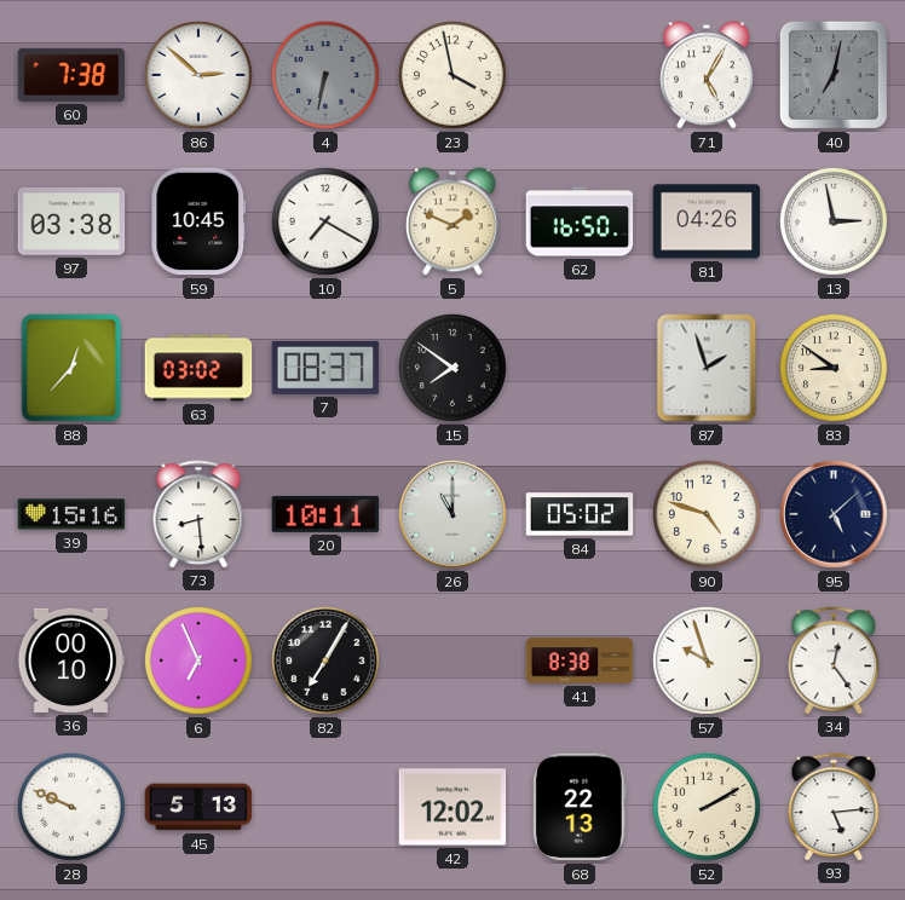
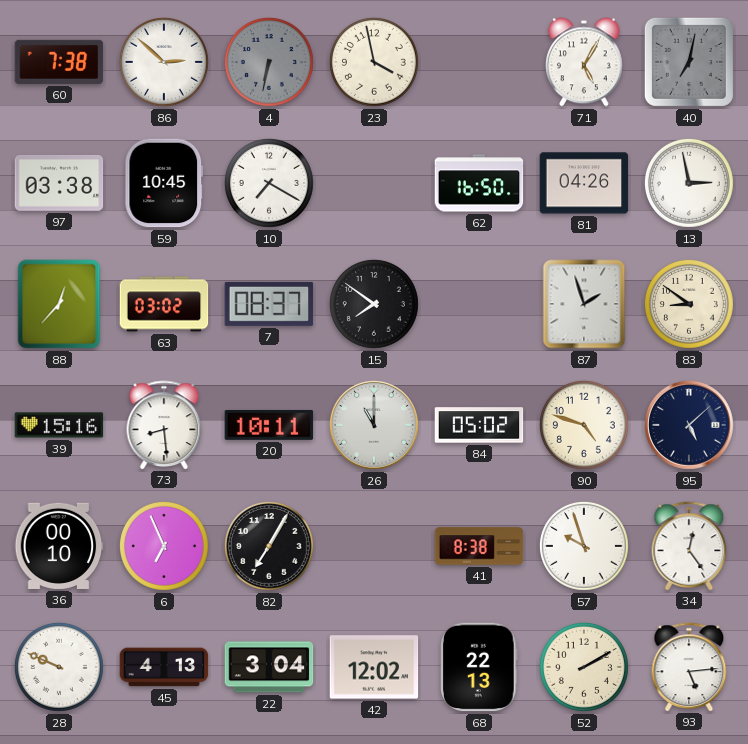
5: 1:49 -> none
45: 5:13 -> 4:13
22: none -> 3:04
